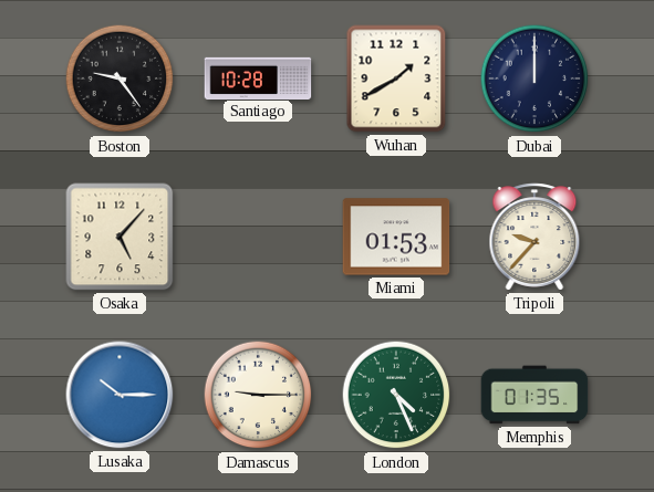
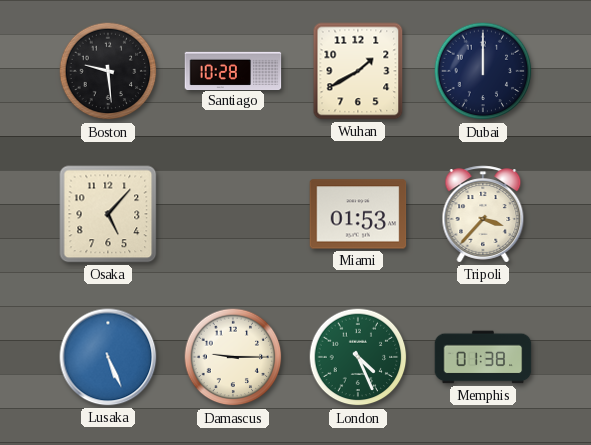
Boston: 9:24 -> 9:29
Tripoli: 9:37 -> 3:37
Lusaka: 10:15 -> 5:26
Memphis: 01:35 -> 01:38
